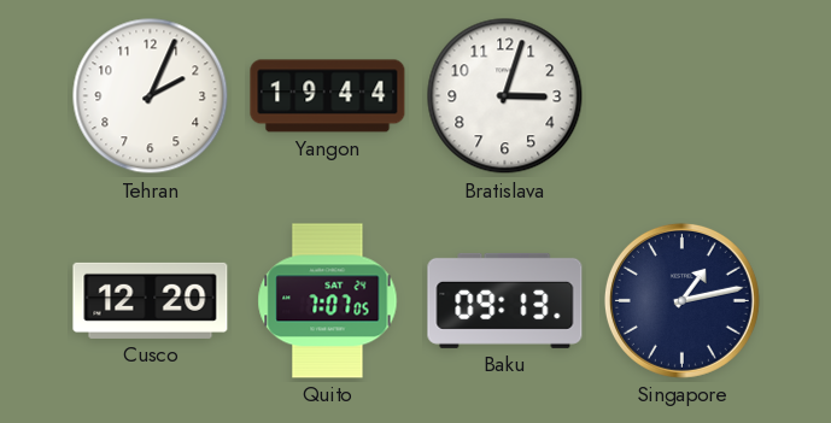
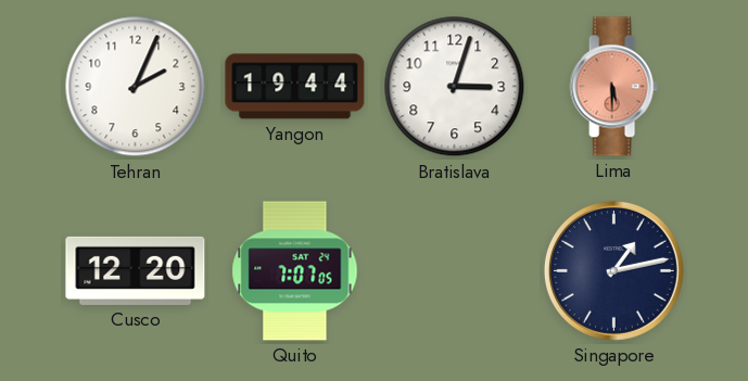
Lima: none -> 5:30
Baku: 09:13 -> none
